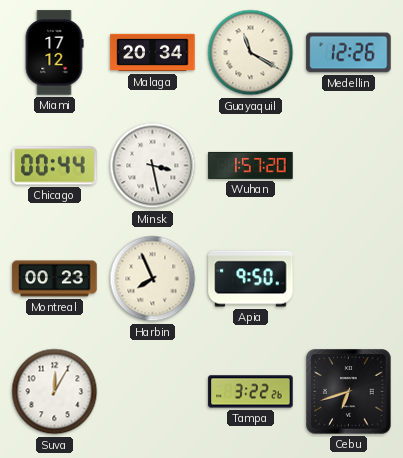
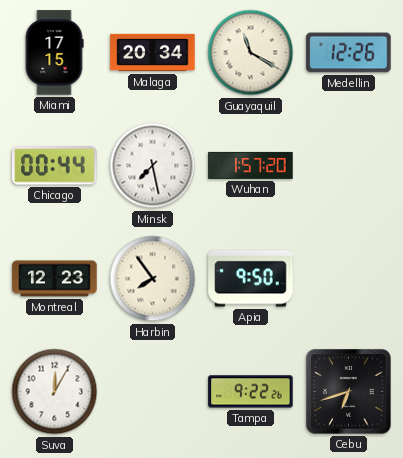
Miami: 17:12 -> 17:15
Minsk: 3:28 -> 7:28
Montreal: 00:23 -> 12:23
Harbin: 7:56 -> 7:54
Tampa: 3:22 -> 9:22
